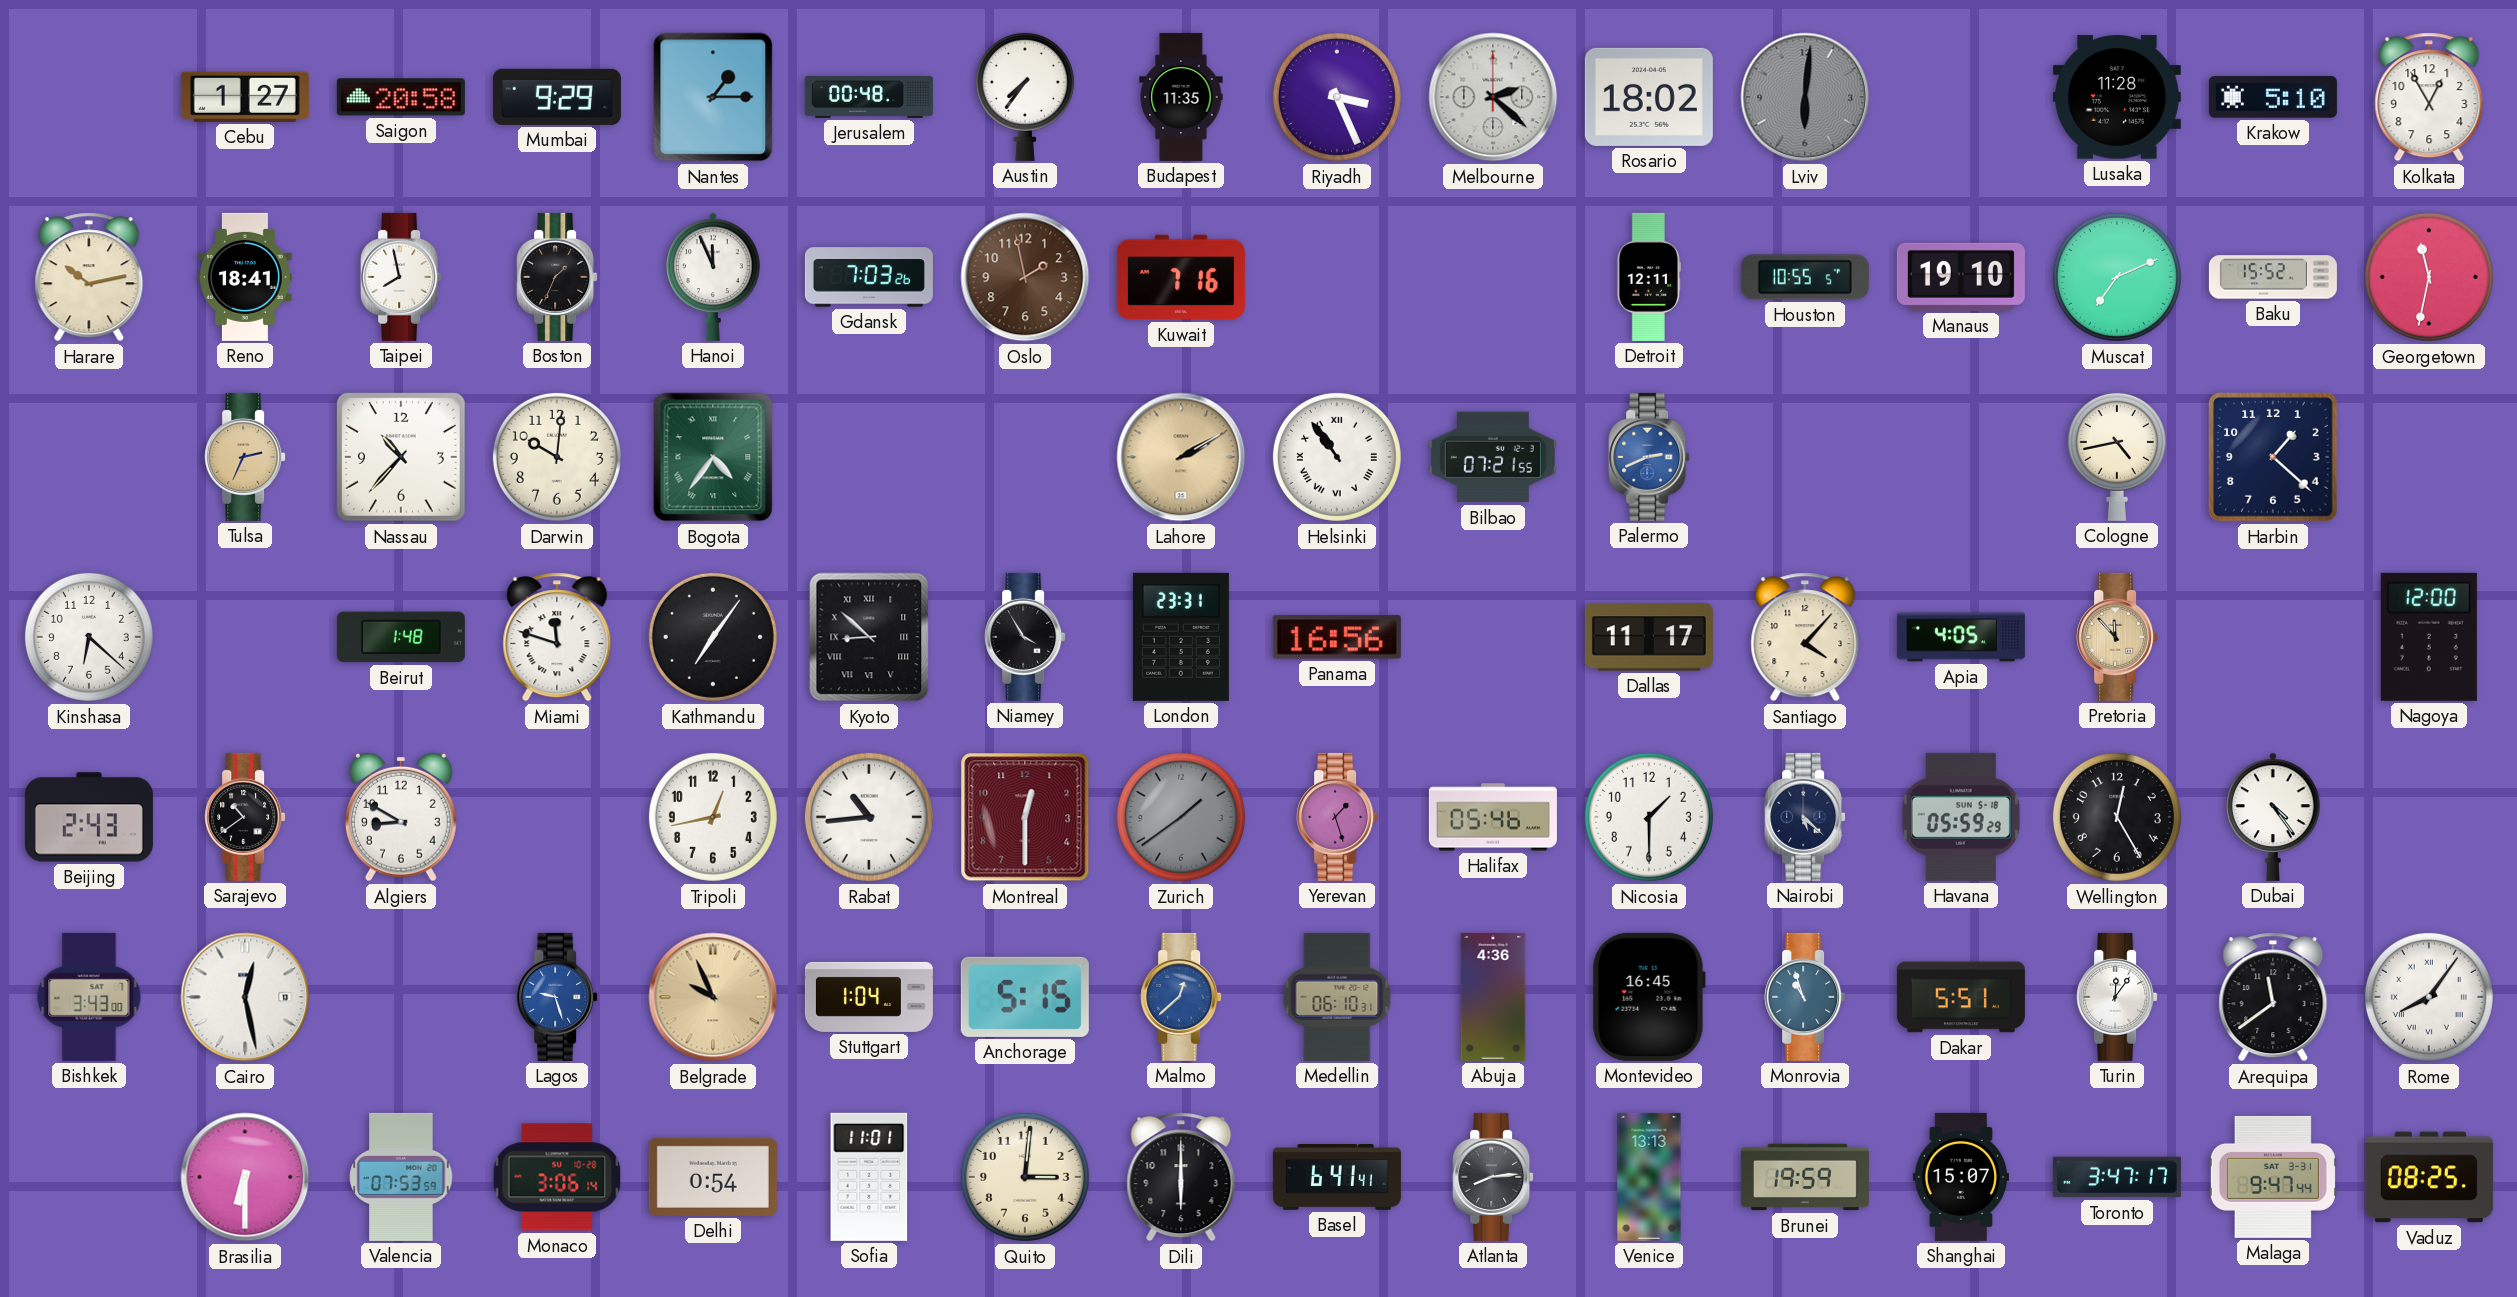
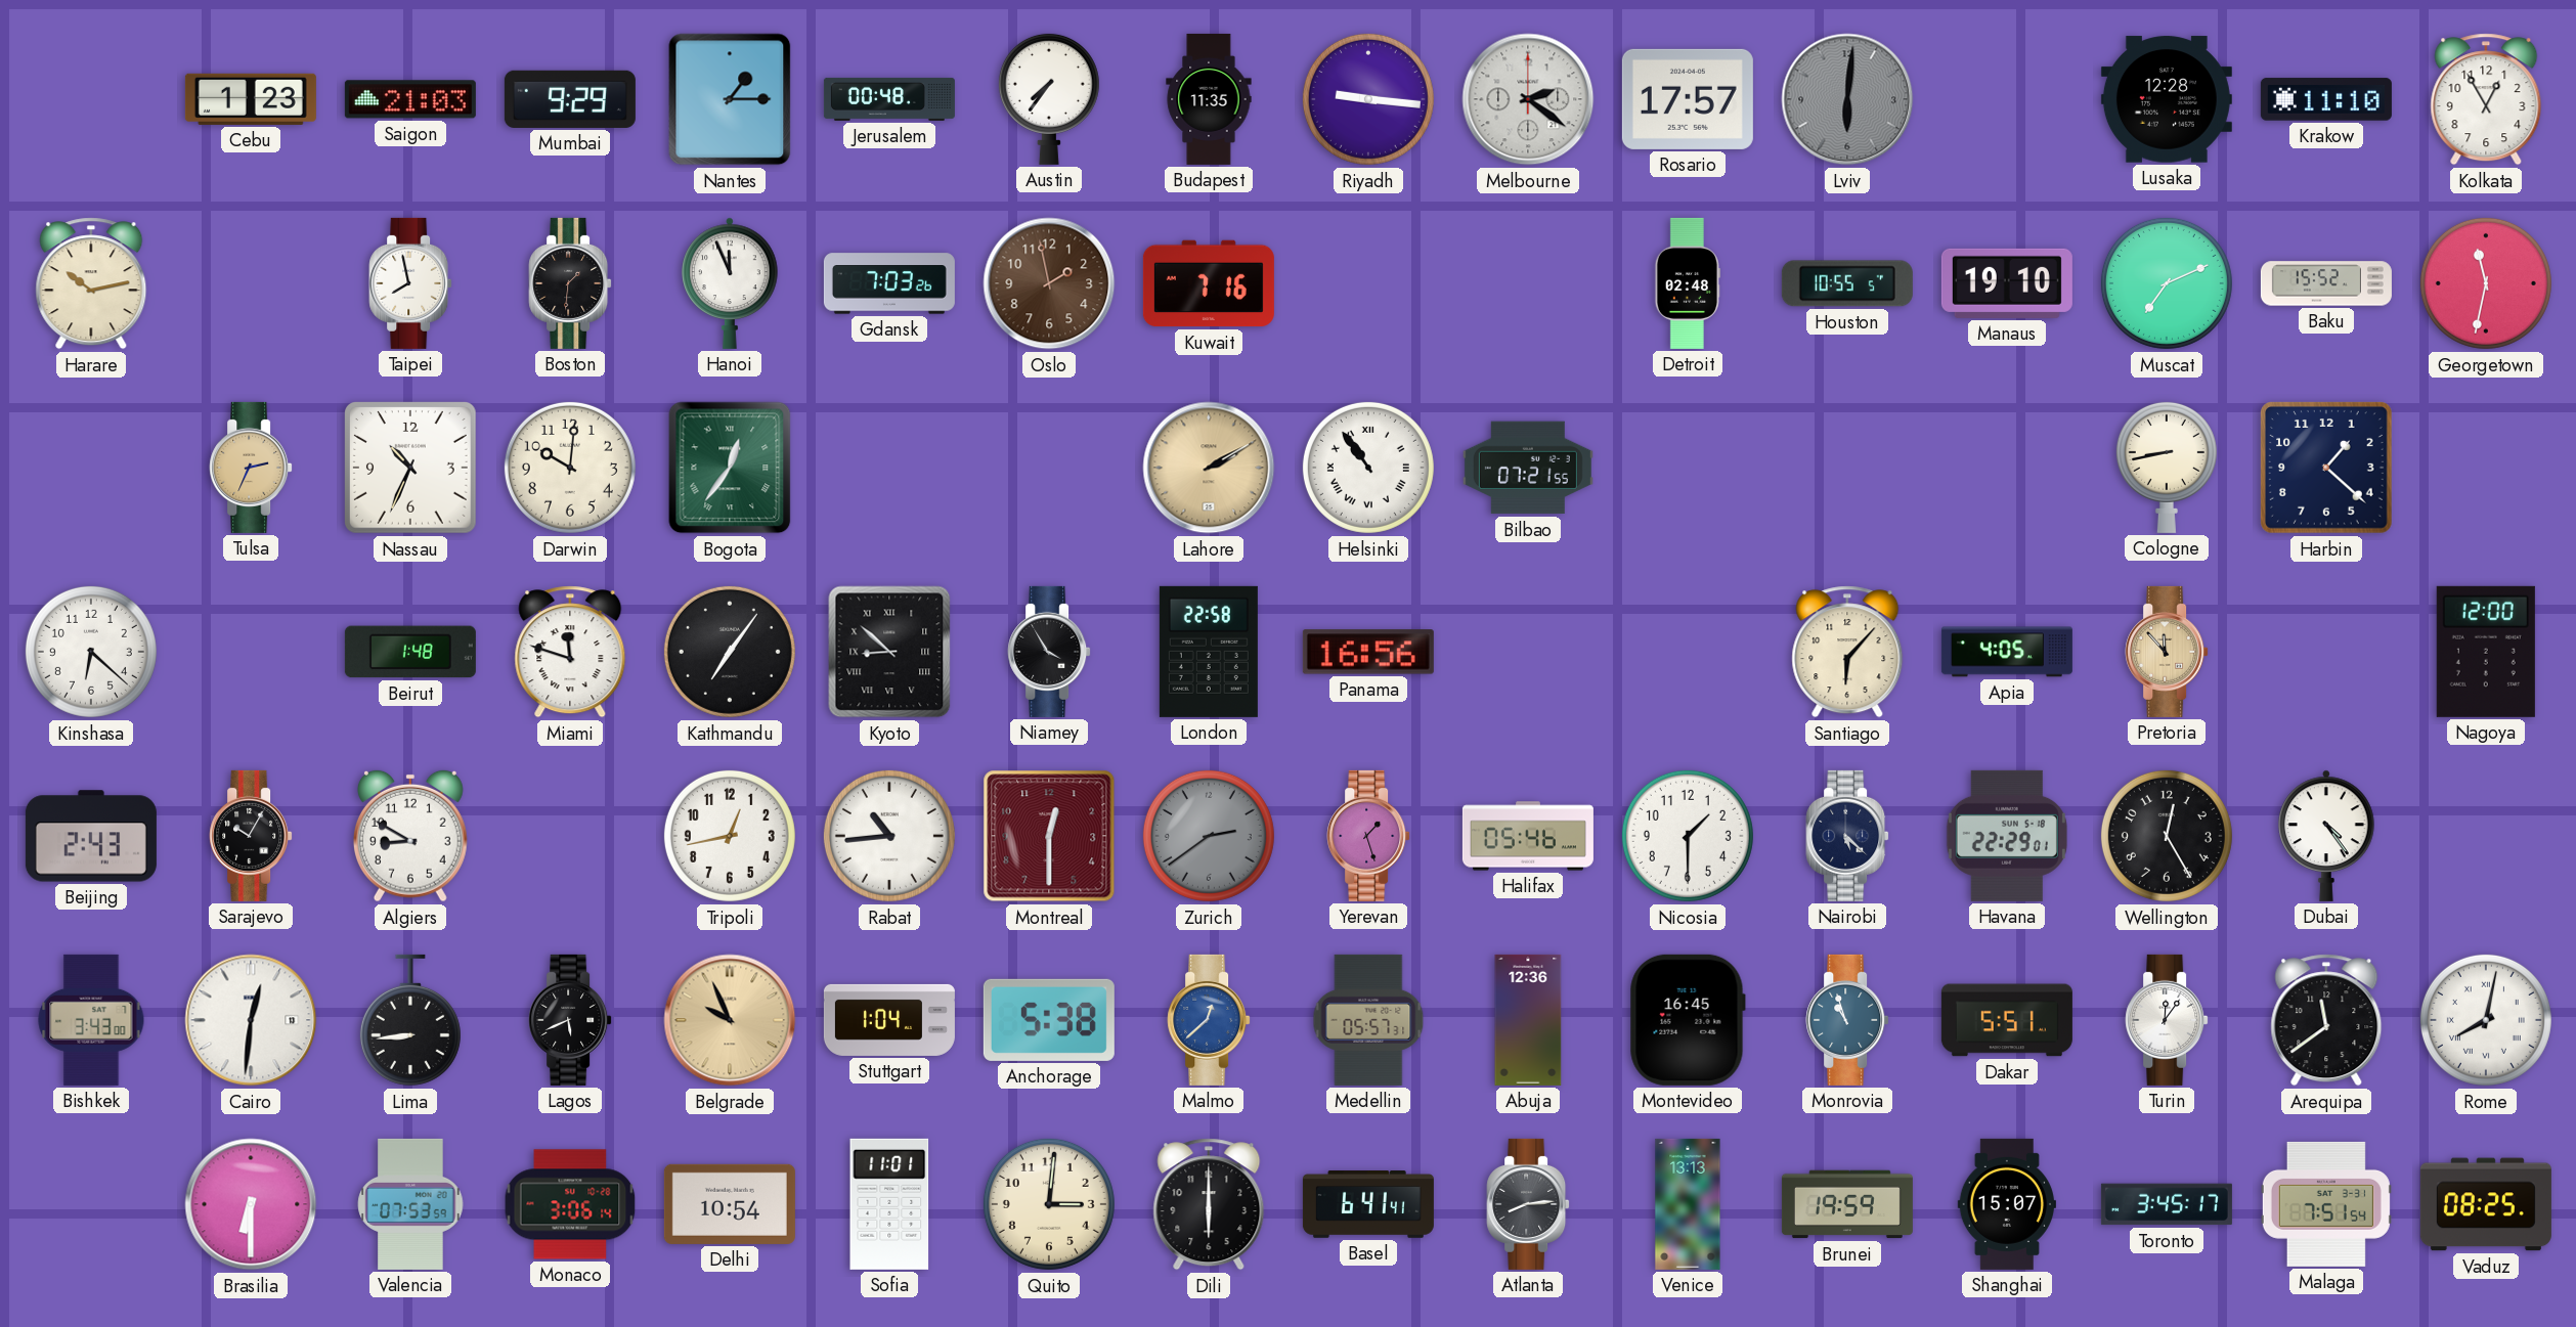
Cebu: 1:27 -> 1:23
Saigon: 20:58 -> 21:03
Riyadh: 3:26 -> 9:16
Melbourne: 2:22 -> 2:21
Rosario: 18:02 -> 17:57
Lusaka: 11:28 -> 12:28
Krakow: 5:10 -> 11:10
Reno: 18:41 -> none
Boston: 1:34 -> 1:31
Detroit: 12:11 -> 02:48
Nassau: 10:37 -> 10:34
Bogota: 4:36 -> 12:36
Palermo: 2:41 -> none
Cologne: 4:43 -> 8:43
London: 23:31 -> 22:58
Dallas: 11:17 -> none
Santiago: 4:07 -> 6:07
Sarajevo: 10:39 -> 10:05
Zurich: 1:39 -> 2:39
Havana: 05:59 -> 22:29
Cairo: 12:28 -> 12:31
Lima: none -> 8:44
Lagos: 9:27 -> 5:41
Lagos dial: blue -> black
Anchorage: 5:15 -> 5:38
Medellin: 06:10 -> 05:57
Abuja: 4:36 -> 12:36
Rome: 8:06 -> 8:02
Delhi: 0:54 -> 10:54
Toronto: 3:47 -> 3:45
Malaga: 9:47 -> 7:51
